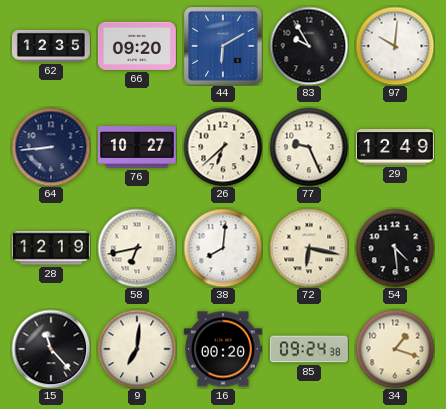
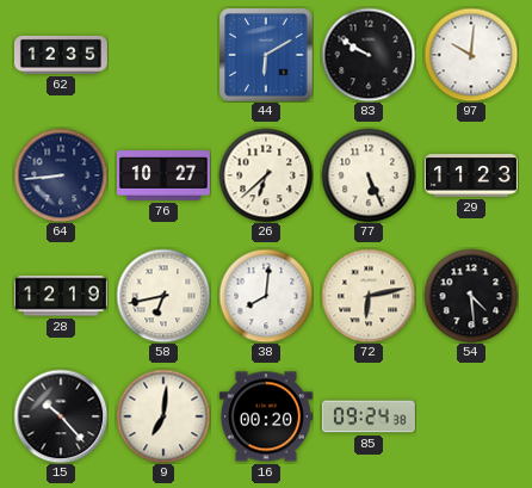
66: 09:20 -> none
83: 9:55 -> 9:50
77: 9:26 -> 5:26
29: 12:49 -> 11:23
72: 6:17 -> 6:13
15: 11:23 -> 10:23
34: 1:18 -> none
